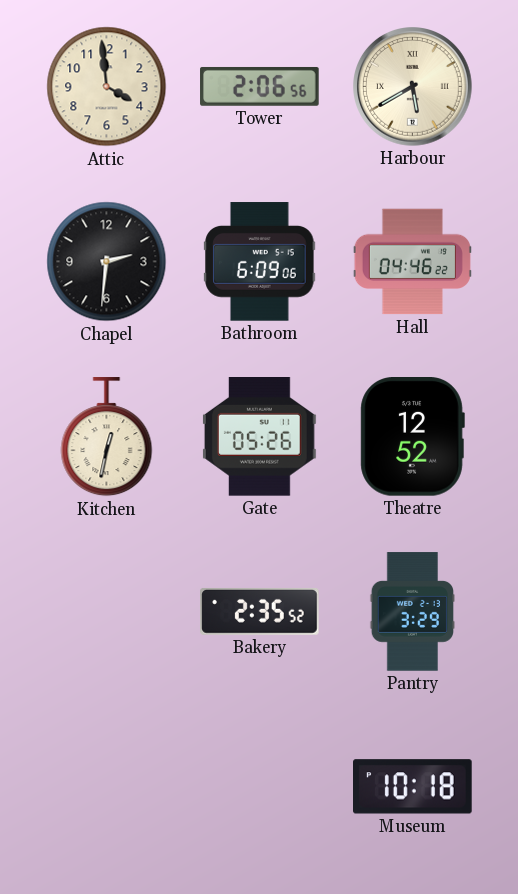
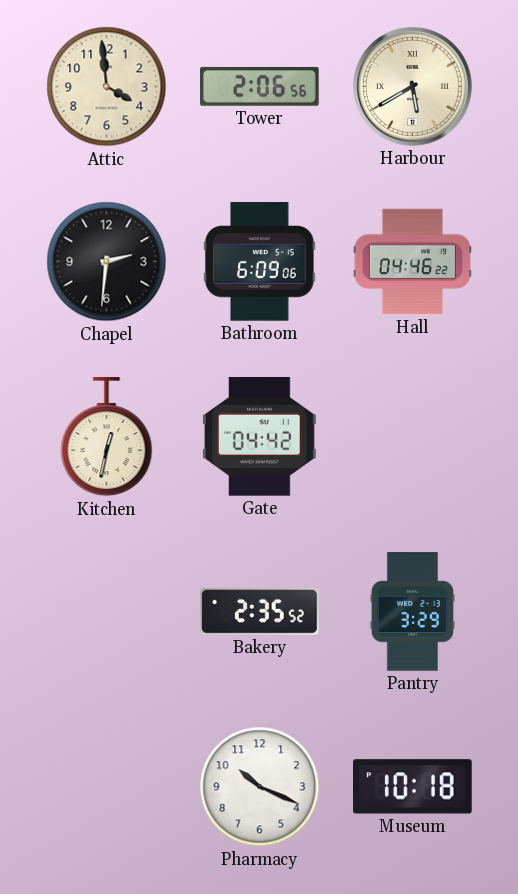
Gate: 05:26 -> 04:42
Theatre: 12:52 -> none
Pharmacy: none -> 10:19
